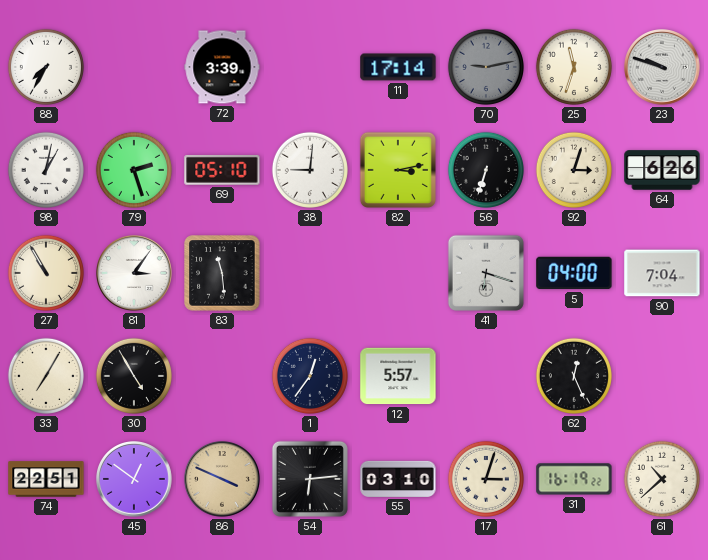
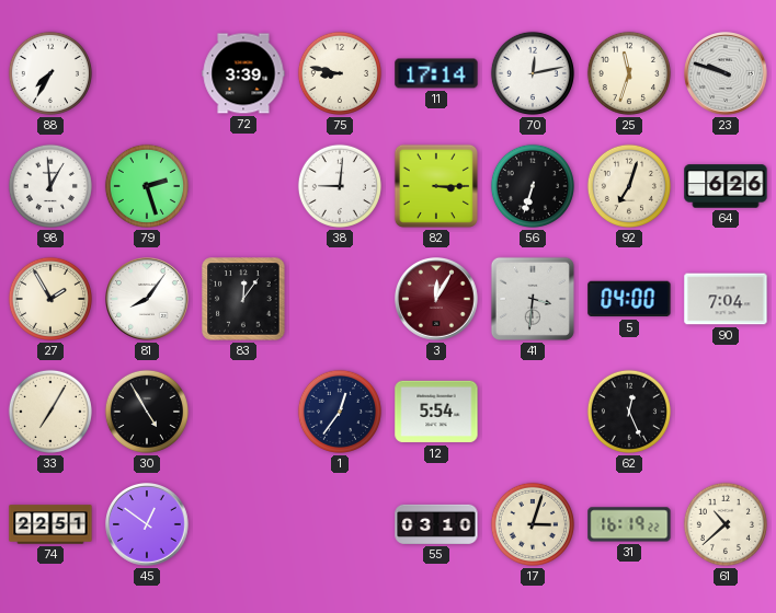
75: none -> 8:47
70: 9:13 -> 12:13
70 dial: grey -> white
98: 1:02 -> 12:59
69: 05:10 -> none
82: 3:13 -> 3:15
92: 3:03 -> 7:03
27: 10:55 -> 1:55
81: 3:06 -> 8:06
83: 11:29 -> 12:06
3: none -> 12:05
41: 6:18 -> 3:31
12: 5:57 -> 5:54
86: 3:49 -> none
54: 6:14 -> none
